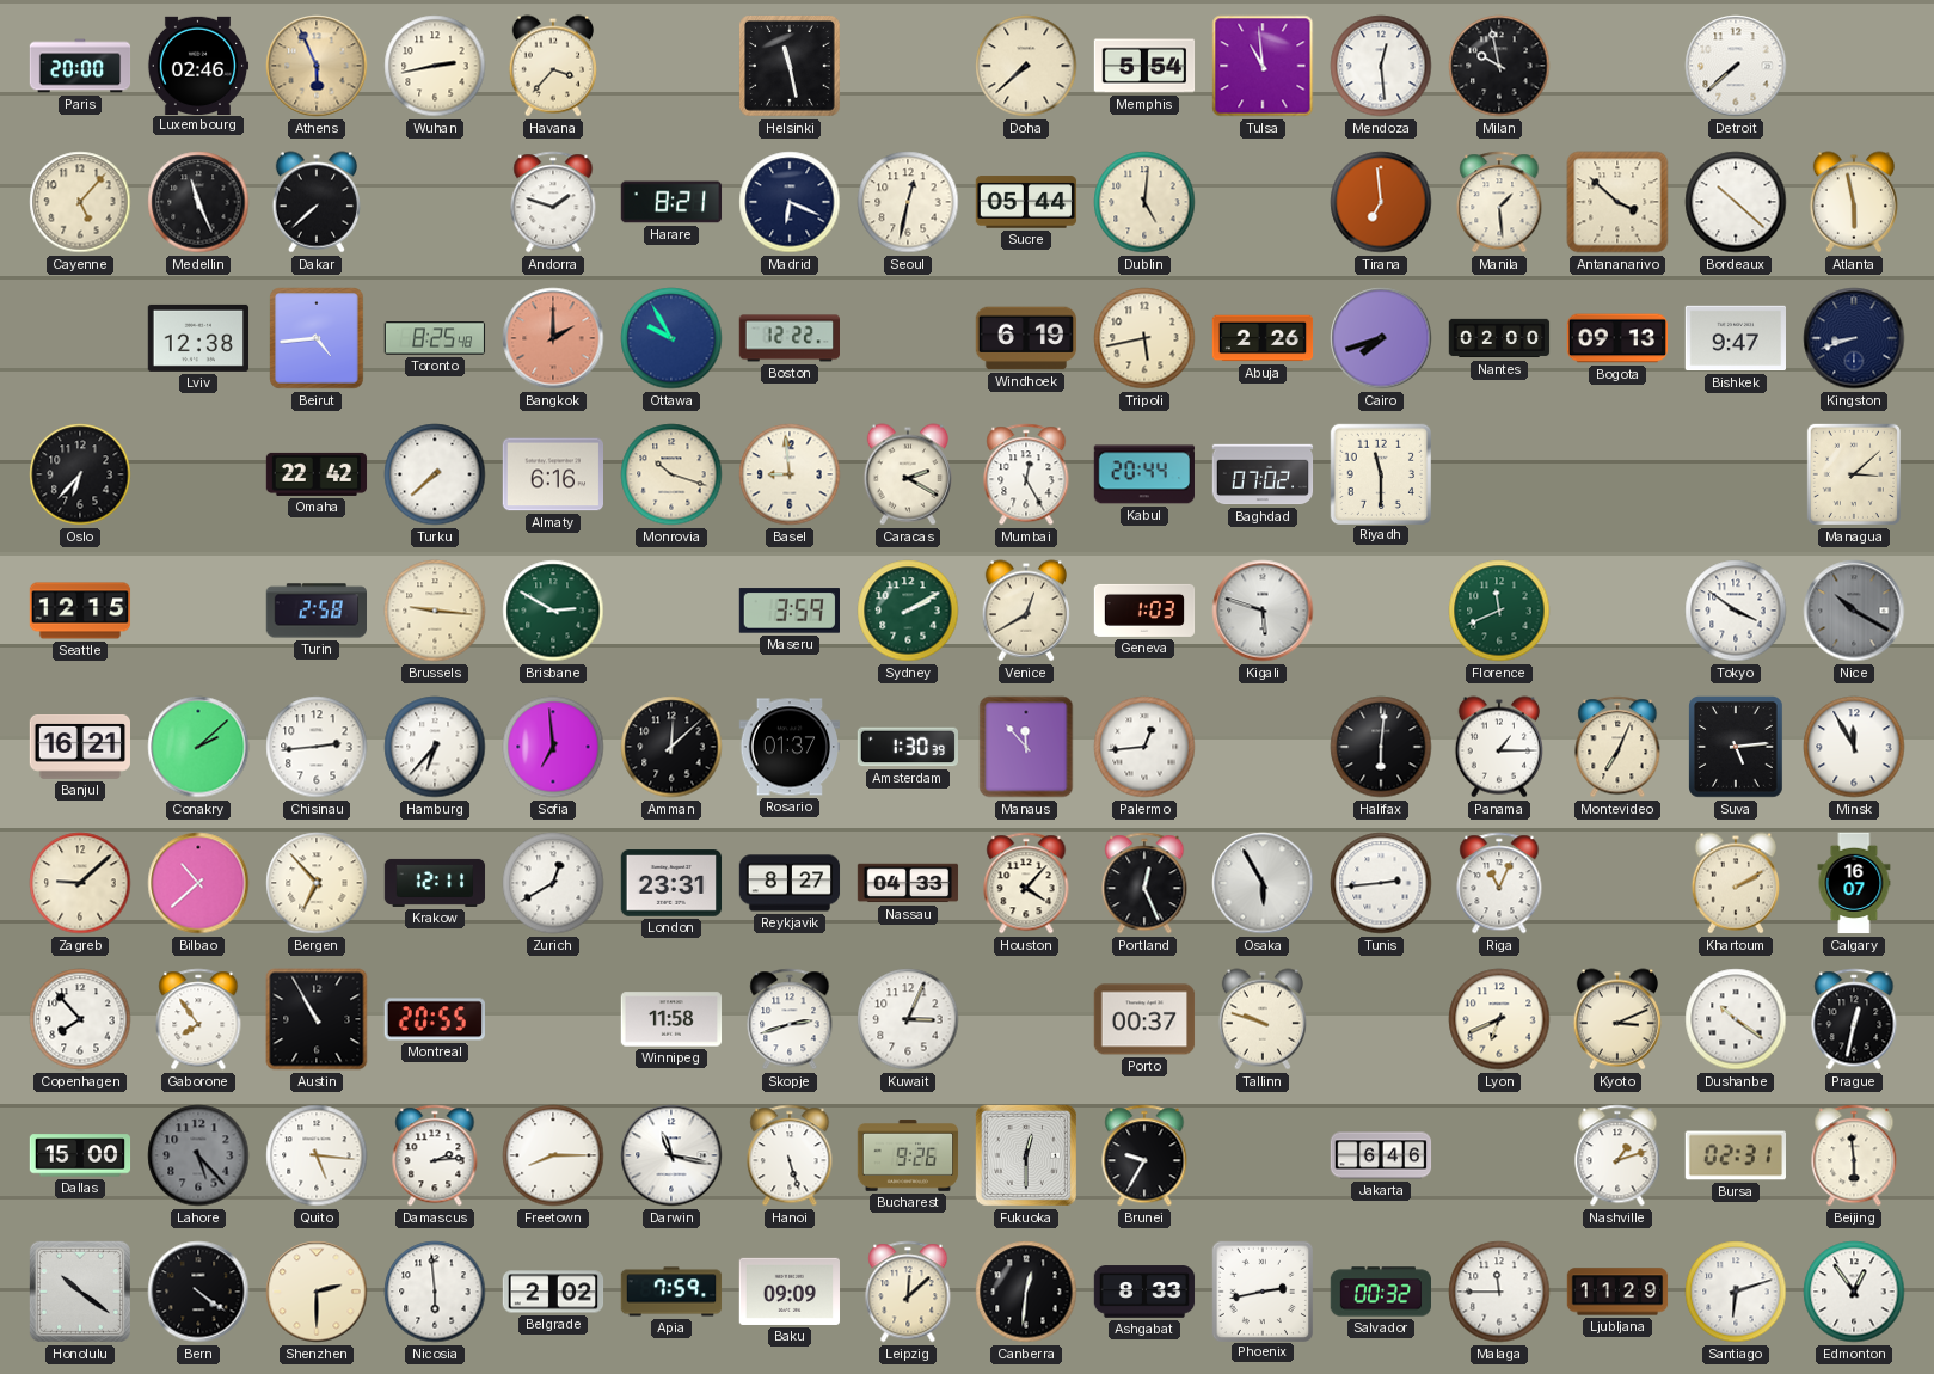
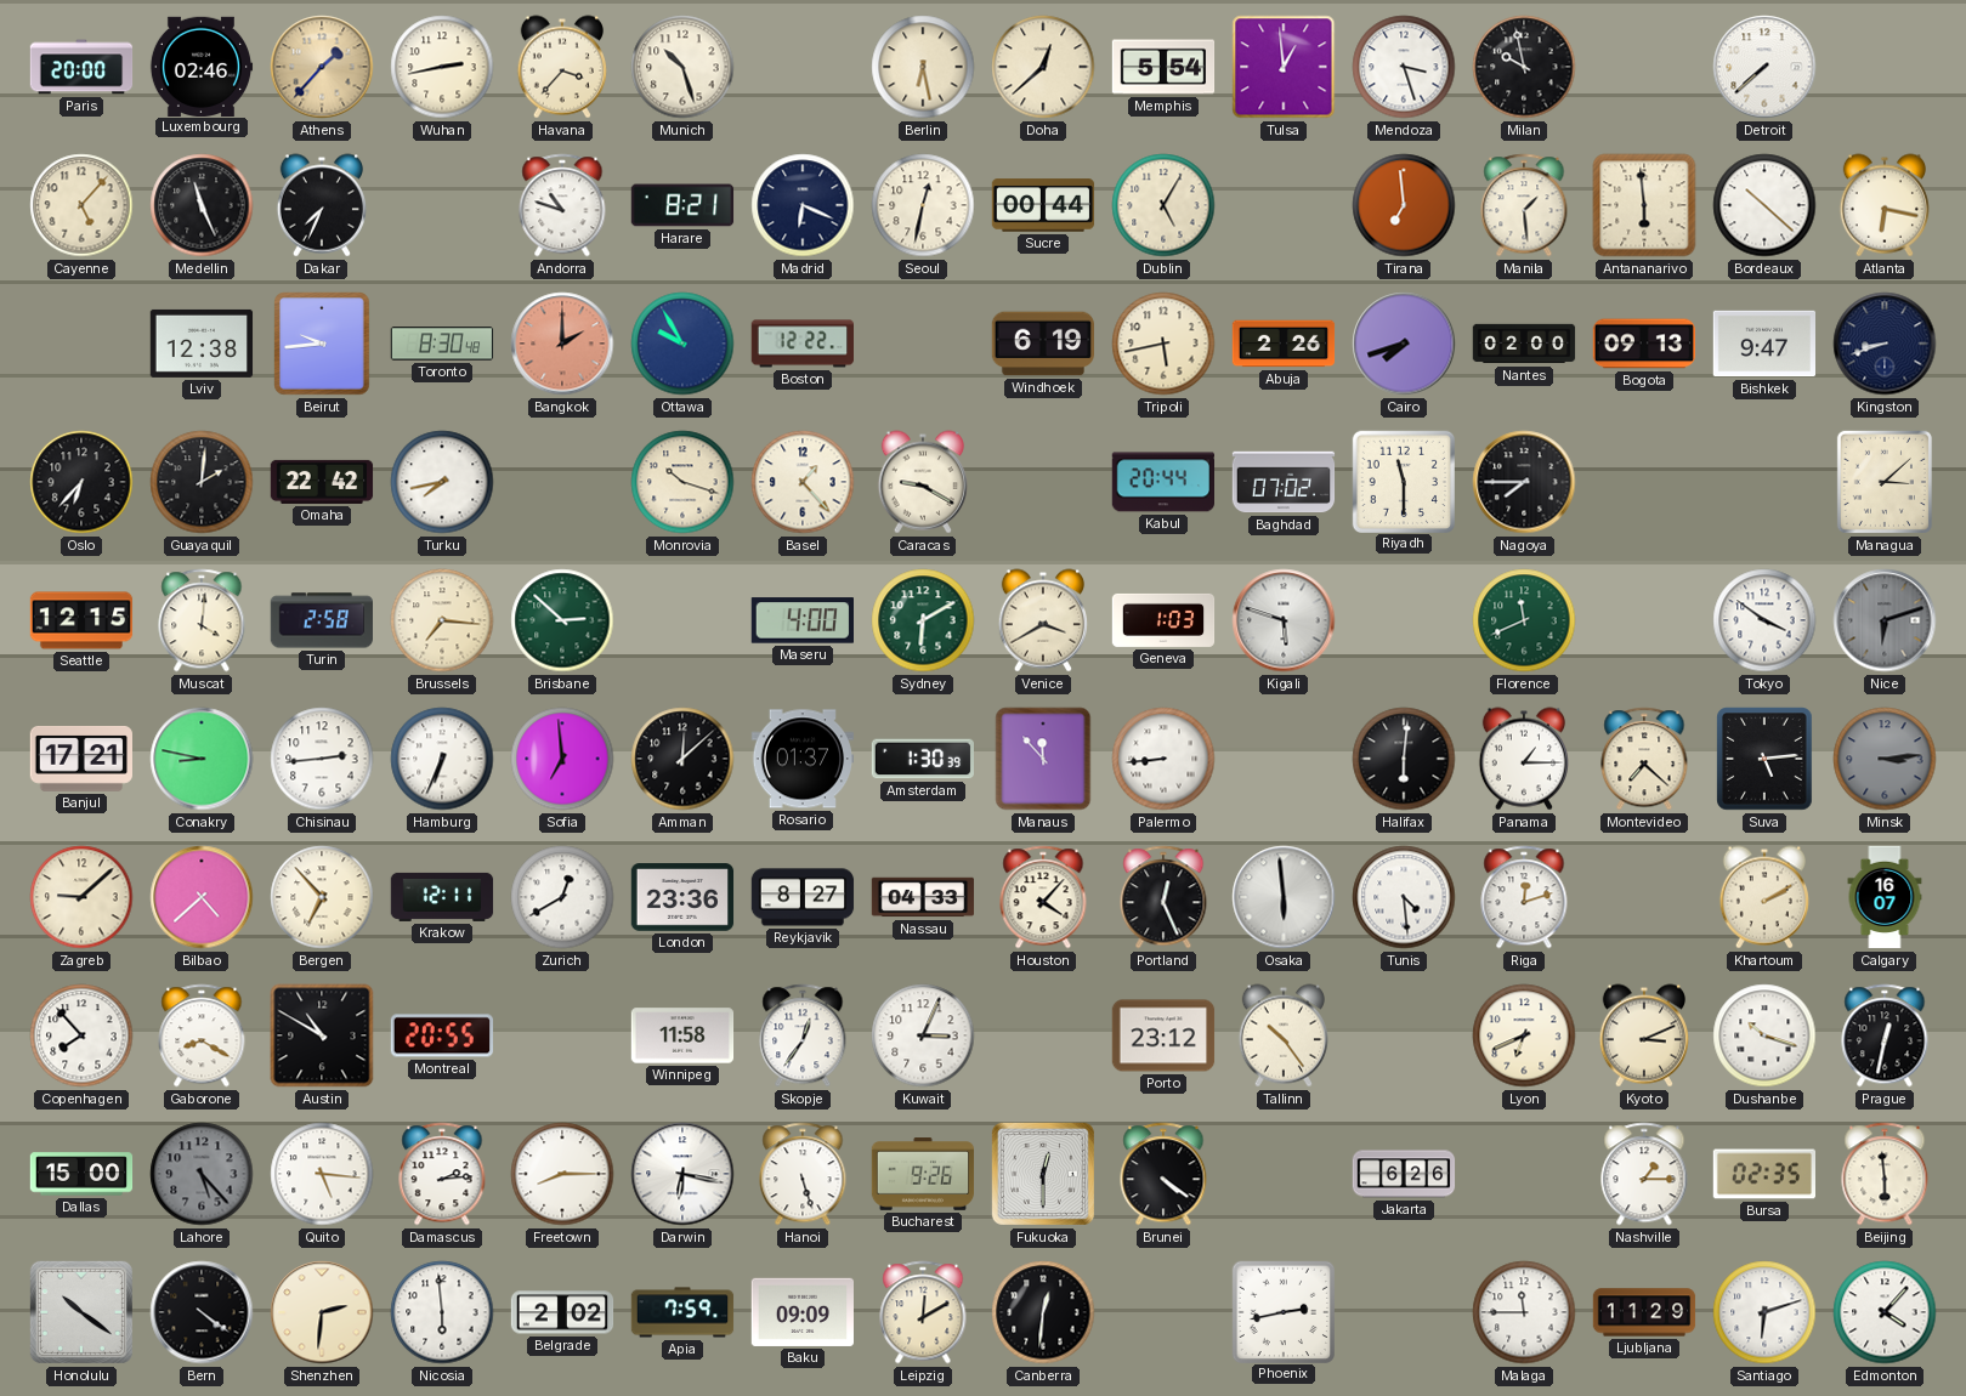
Athens: 5:56 -> 1:37
Munich: none -> 10:27
Helsinki: 11:28 -> none
Berlin: none -> 6:28
Doha: 7:38 -> 12:38
Tulsa: 10:59 -> 12:59
Mendoza: 12:29 -> 3:27
Dakar: 7:38 -> 7:34
Andorra: 1:48 -> 10:48
Sucre: 05:44 -> 00:44
Dublin: 5:01 -> 5:05
Antananarivo: 3:52 -> 5:59
Atlanta: 5:58 -> 6:17
Beirut: 4:44 -> 9:44
Toronto: 8:25 -> 8:30
Guayaquil: none -> 2:01
Turku: 7:38 -> 7:43
Almaty: 6:16 -> none
Basel: 8:59 -> 1:23
Caracas: 2:20 -> 9:20
Mumbai: 12:25 -> none
Nagoya: none -> 7:45
Muscat: none -> 4:01
Brussels: 9:16 -> 7:16
Brisbane: 2:50 -> 2:52
Maseru: 3:59 -> 4:00
Sydney: 2:10 -> 6:10
Venice: 12:40 -> 3:40
Nice: 10:20 -> 6:12
Banjul: 16:21 -> 17:21
Conakry: 2:08 -> 8:47
Hamburg: 6:37 -> 6:34
Palermo: 12:44 -> 8:44
Montevideo: 7:04 -> 7:22
Minsk: 11:55 -> 3:14
Minsk dial: white -> grey
Bilbao: 10:38 -> 4:38
London: 23:31 -> 23:36
Osaka: 5:55 -> 5:59
Tunis: 2:44 -> 4:29
Riga: 11:04 -> 12:12
Gaborone: 7:54 -> 8:20
Austin: 10:55 -> 10:50
Skopje: 2:42 -> 12:36
Porto: 00:37 -> 23:12
Tallinn: 9:48 -> 10:24
Dushanbe: 10:21 -> 10:18
Darwin: 11:17 -> 6:17
Brunei: 9:35 -> 4:21
Jakarta: 6:46 -> 6:26
Nashville: 1:12 -> 1:15
Bursa: 02:31 -> 02:35
Shenzhen: 2:30 -> 2:31
Leipzig: 12:08 -> 12:10
Ashgabat: 8:33 -> none
Salvador: 00:32 -> none
Edmonton: 12:54 -> 4:07
